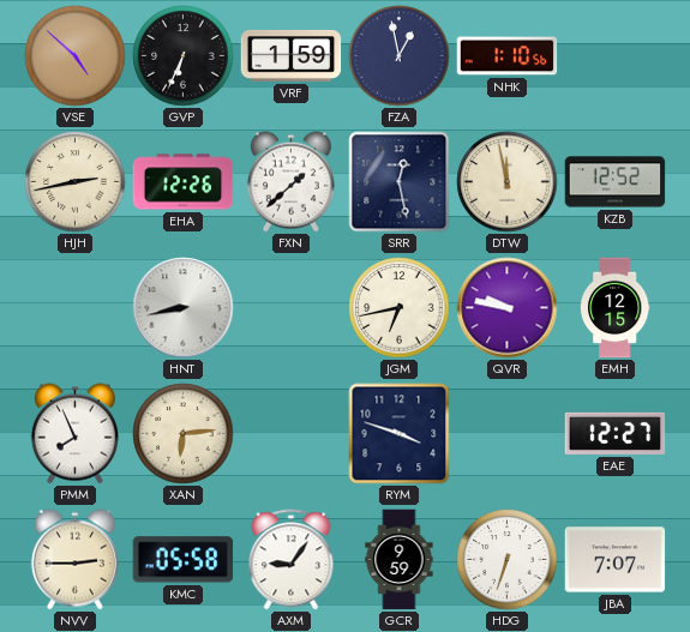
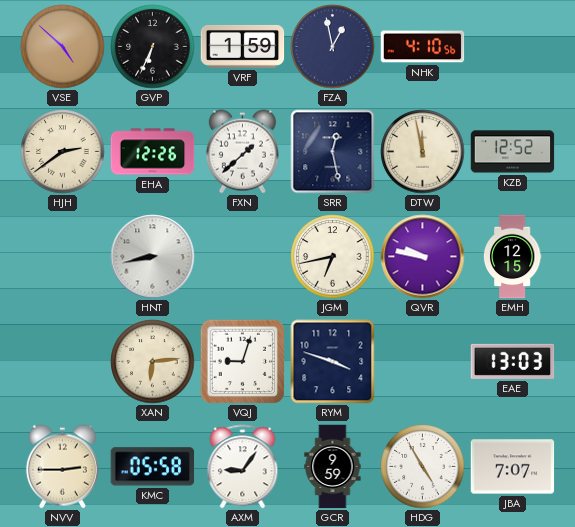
NHK: 1:10 -> 4:10
HJH: 2:43 -> 2:39
PMM: 7:56 -> none
VQJ: none -> 9:03
EAE: 12:27 -> 13:03
HDG: 6:33 -> 4:55
